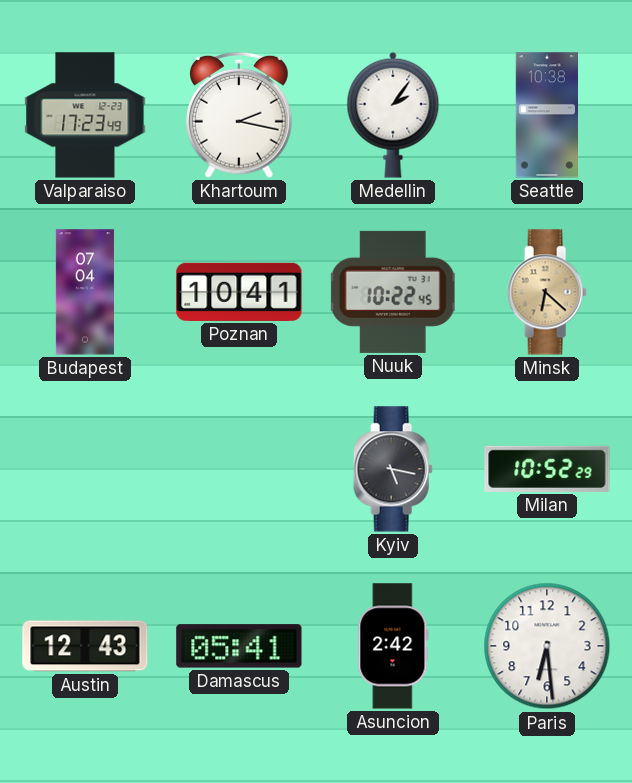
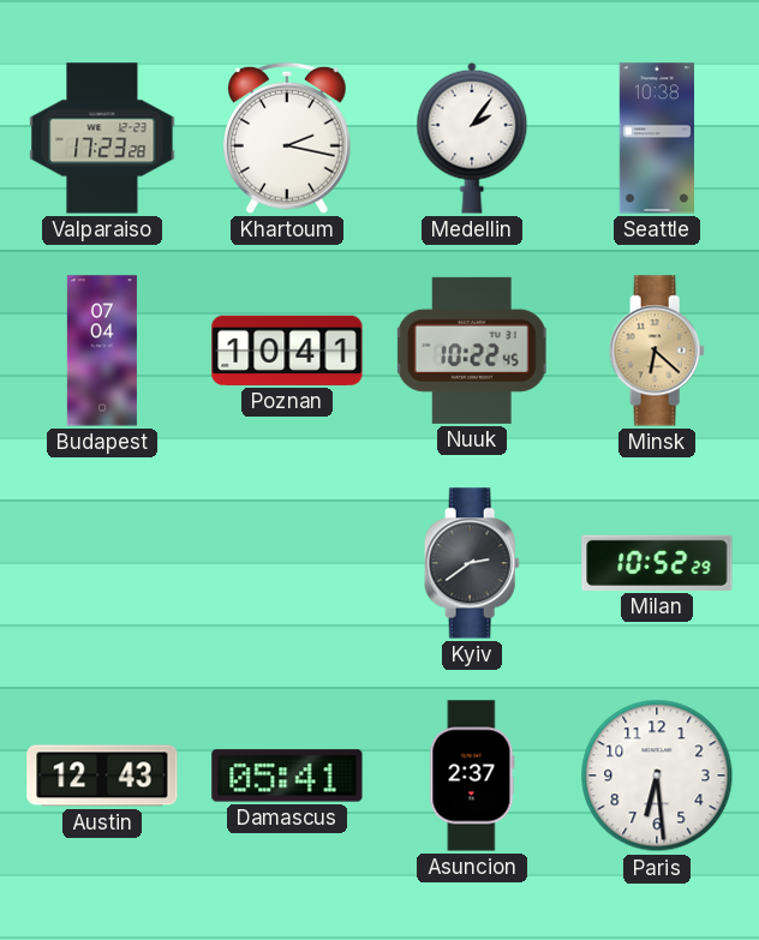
Valparaiso: 17:23:49 -> 17:23:28
Kyiv: 5:17 -> 2:39
Asuncion: 2:42 -> 2:37
